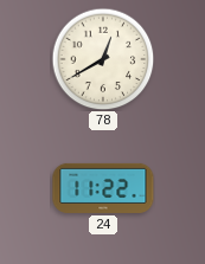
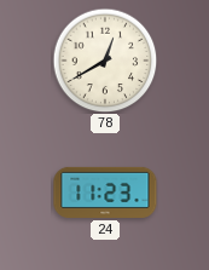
24: 11:22 -> 11:23
